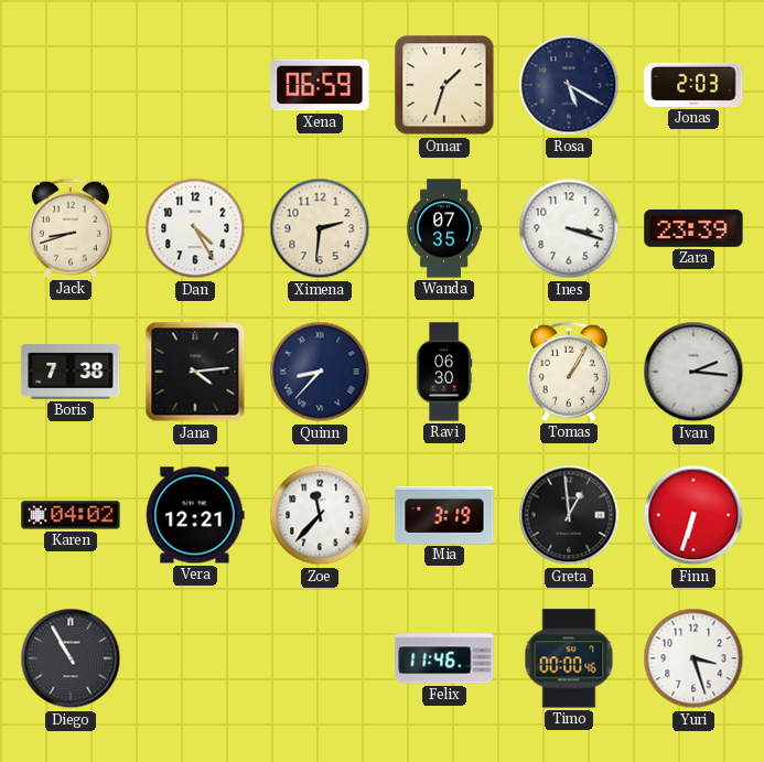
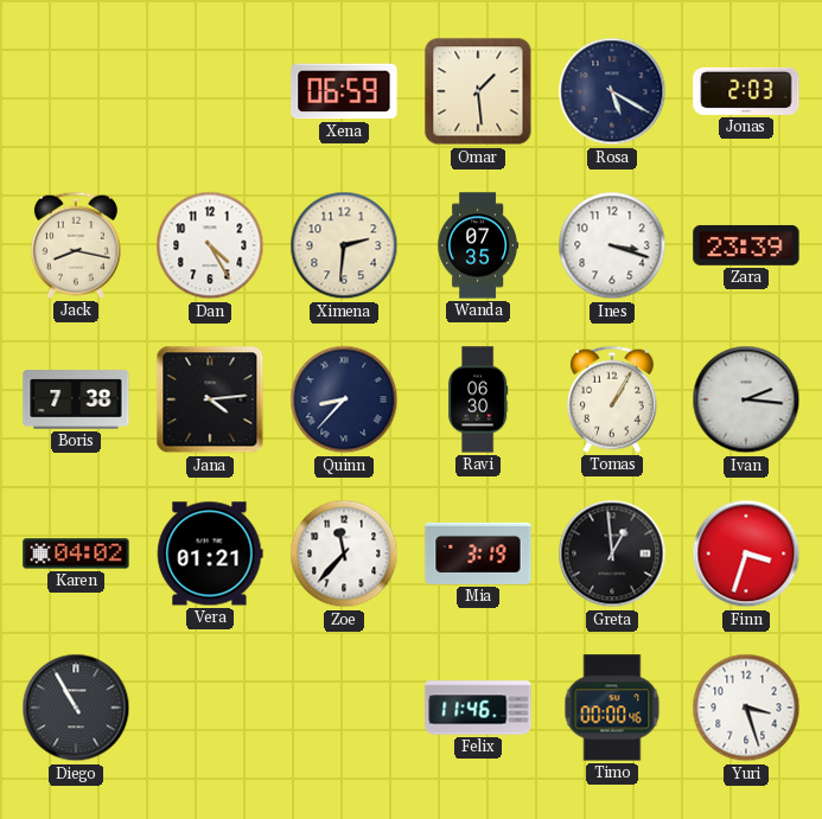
Omar: 1:33 -> 1:29
Jack: 8:42 -> 8:17
Vera: 12:21 -> 01:21
Finn: 6:33 -> 3:33
